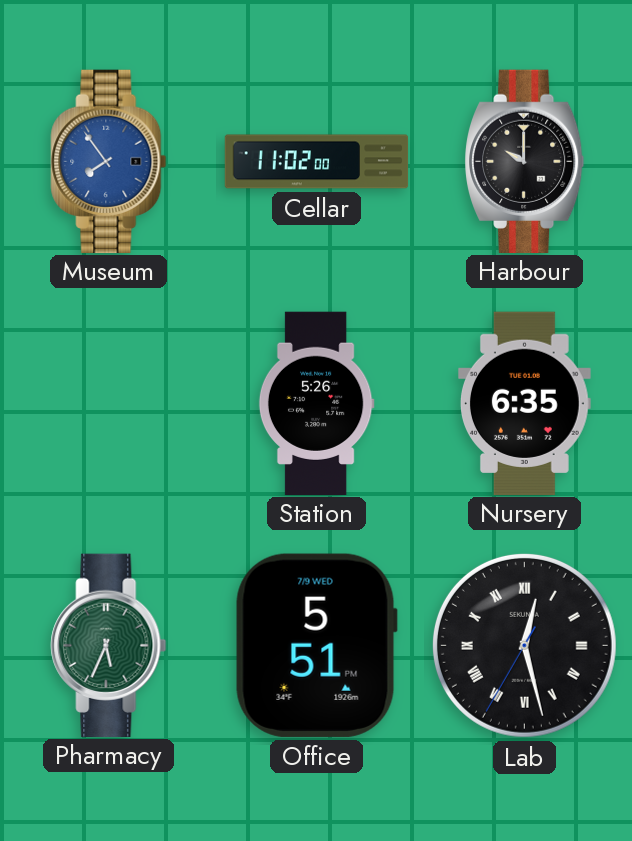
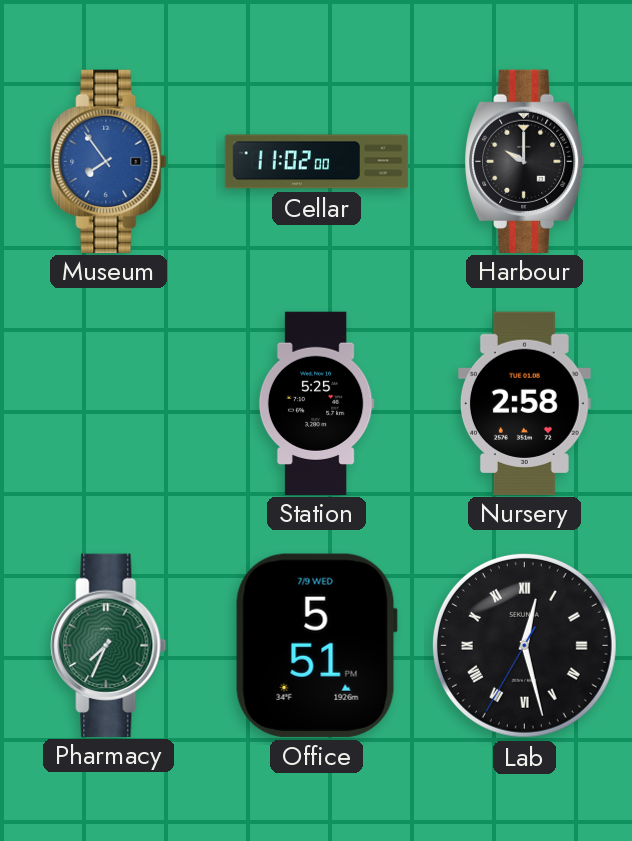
Station: 5:26 -> 5:25
Nursery: 6:35 -> 2:58
Pharmacy: 5:34 -> 7:34
